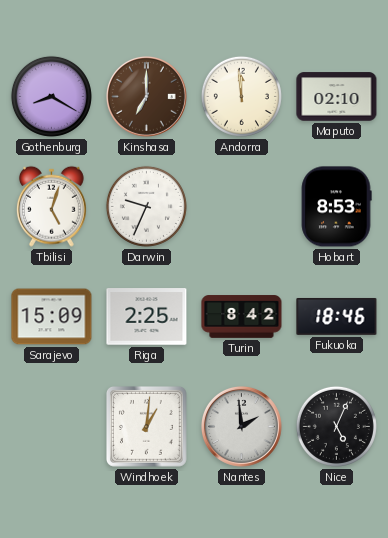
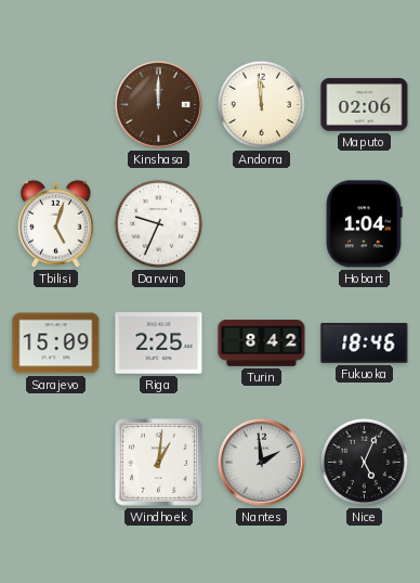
Gothenburg: 8:20 -> none
Kinshasa: 7:00 -> 12:00
Maputo: 02:10 -> 02:06
Hobart: 8:53 -> 1:04
